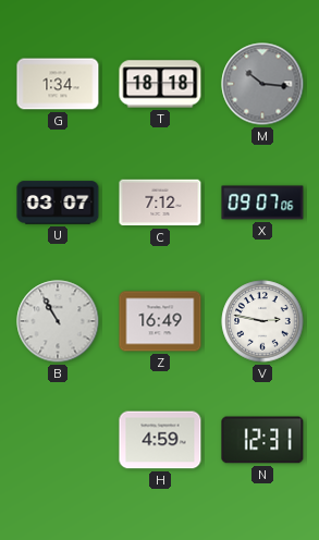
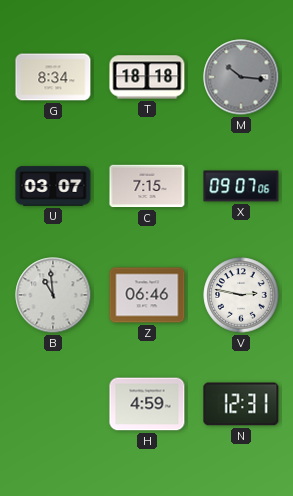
G: 1:34 -> 8:34
C: 7:12 -> 7:15
B: 10:55 -> 10:59
Z: 16:49 -> 06:46
